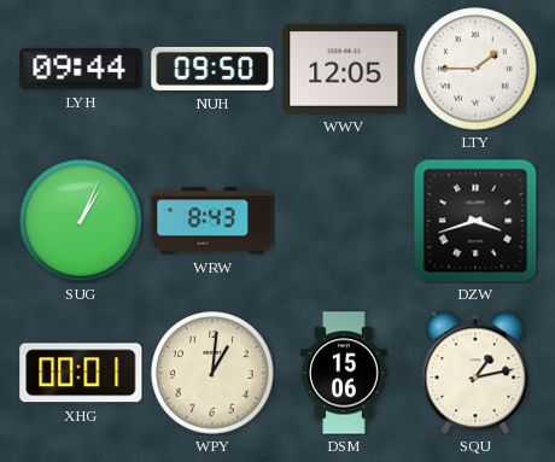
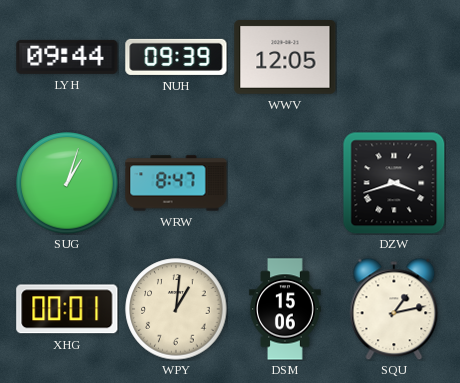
NUH: 09:50 -> 09:39
LTY: 1:45 -> none
SUG: 1:04 -> 1:03
WRW: 8:43 -> 8:47
